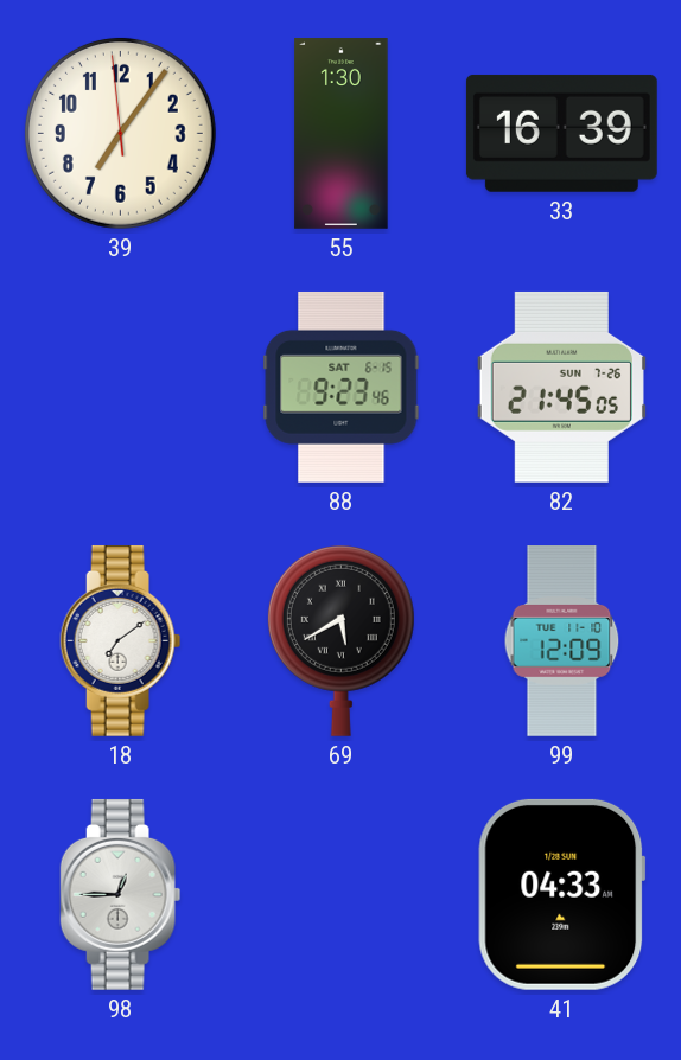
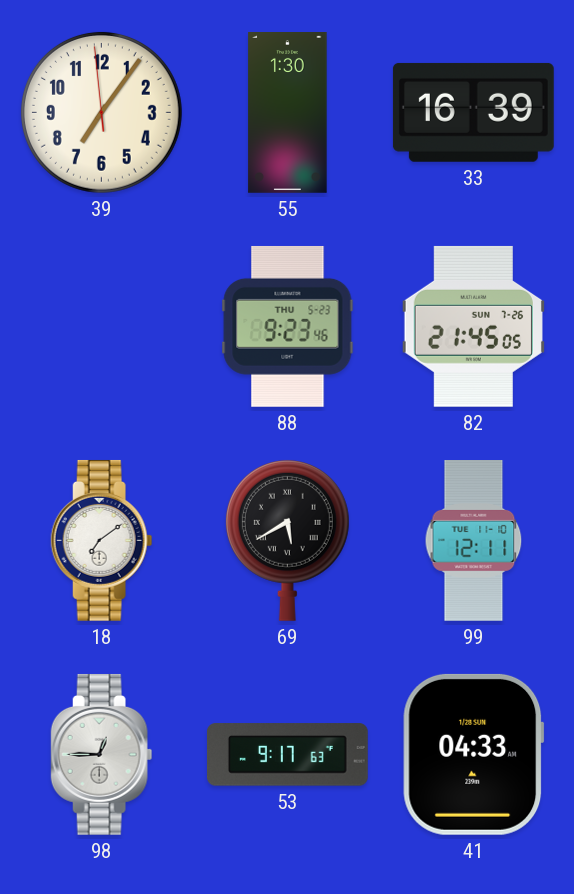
88 date: SAT 6-15 -> THU 5-23
99: 12:09 -> 12:11
53: none -> 9:17
